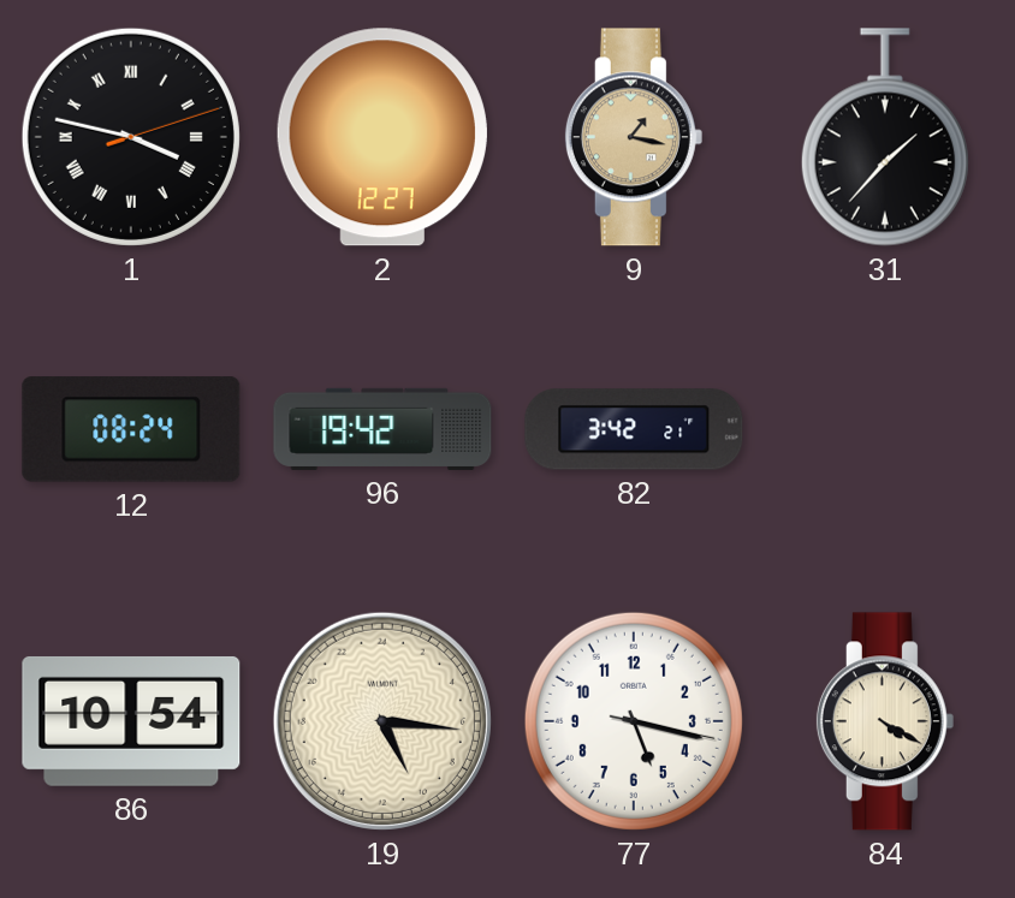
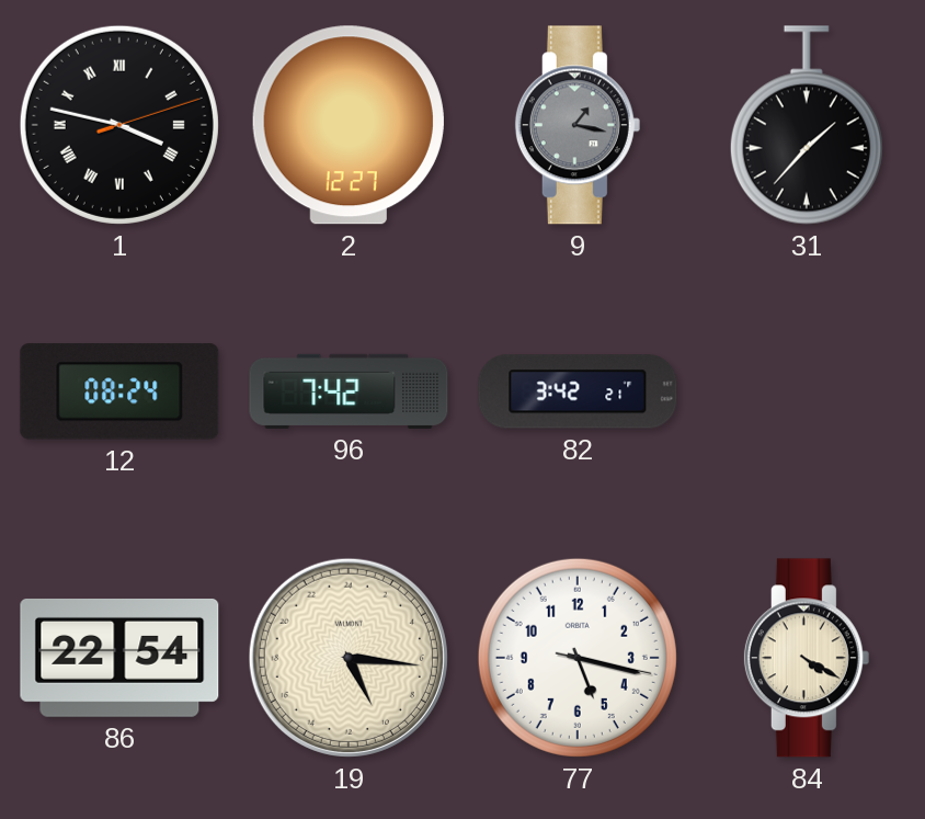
9 dial: champagne -> grey
96: 19:42 -> 7:42
86: 10:54 -> 22:54
